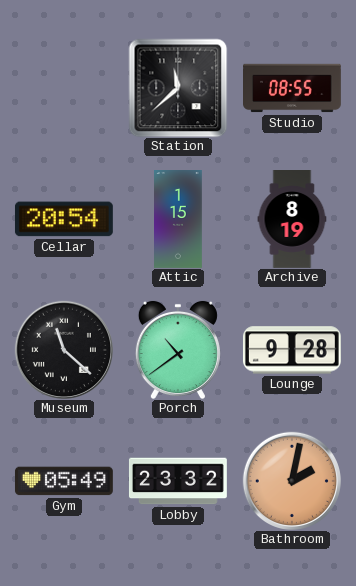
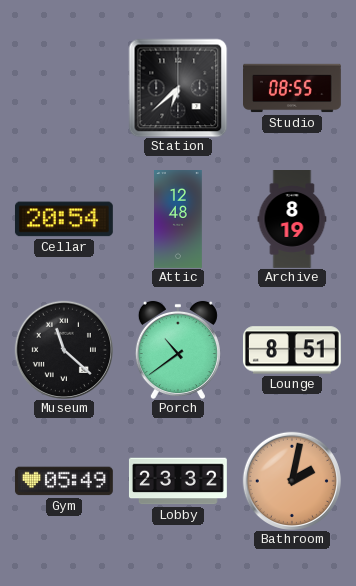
Station: 11:38 -> 6:38
Attic: 1:15 -> 12:48
Lounge: 9:28 -> 8:51
